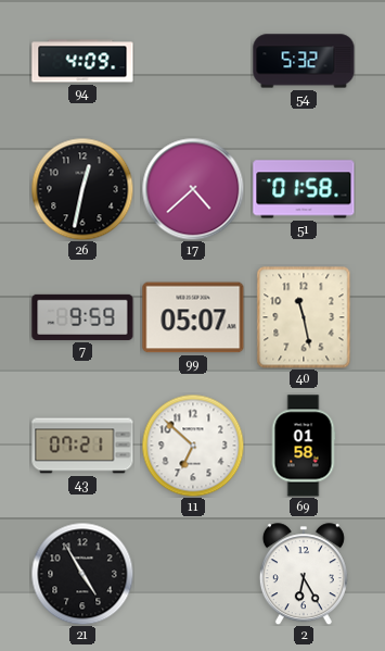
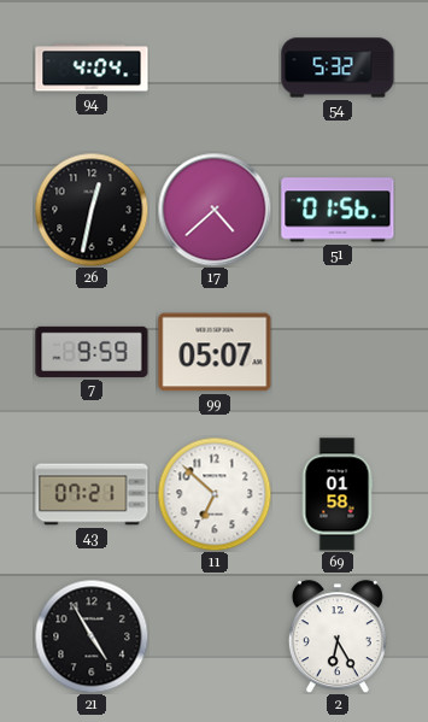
94: 4:09 -> 4:04
51: 01:58 -> 01:56
40: 11:28 -> none
